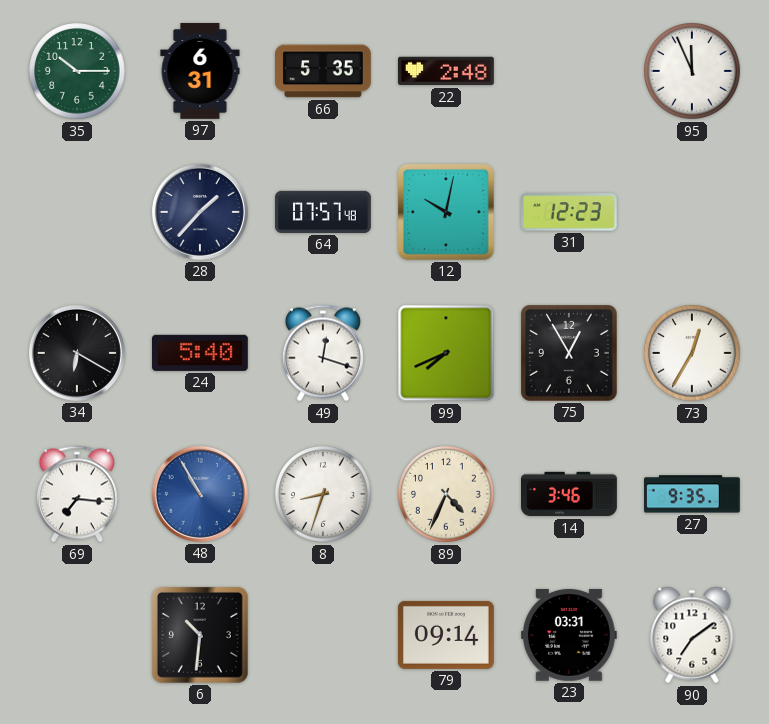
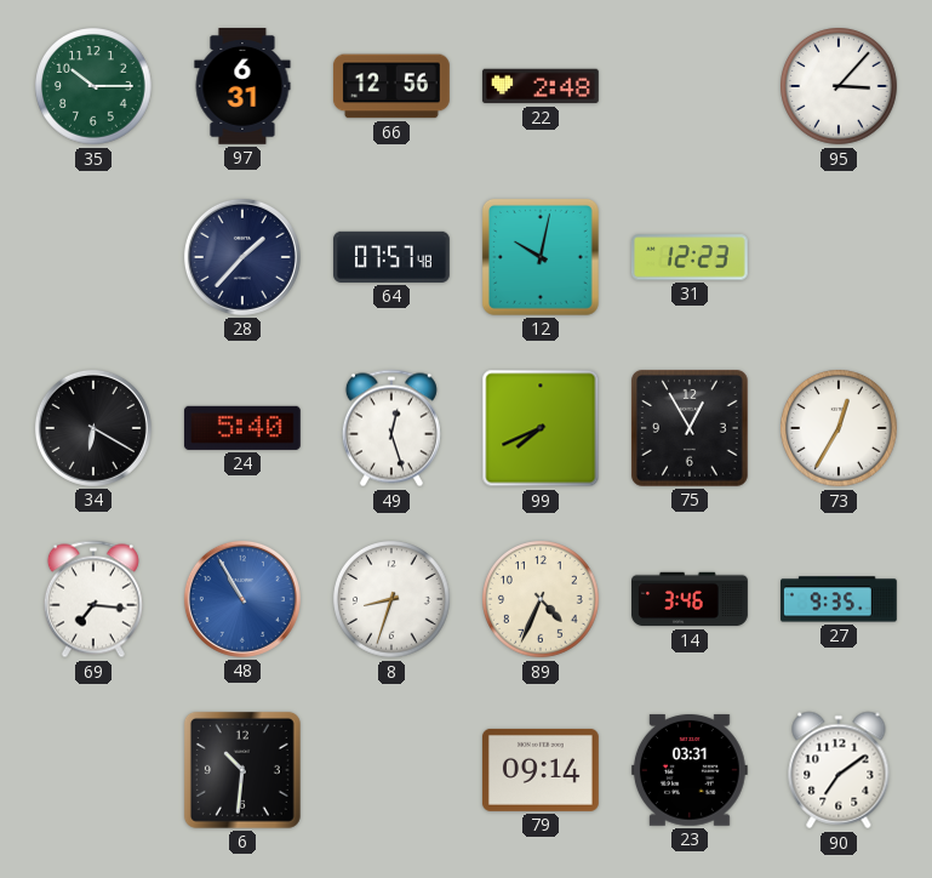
66: 5:35 -> 12:56
95: 11:56 -> 3:07
49: 12:18 -> 12:27
